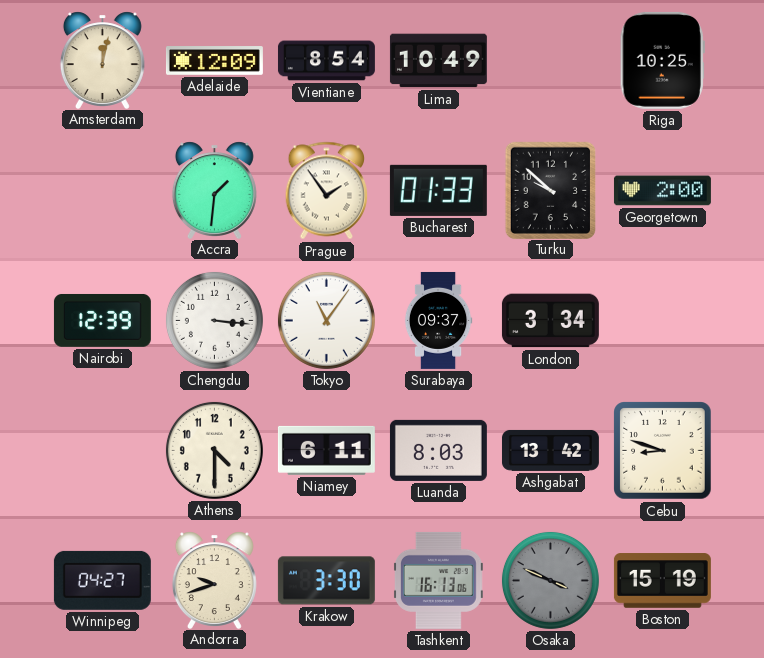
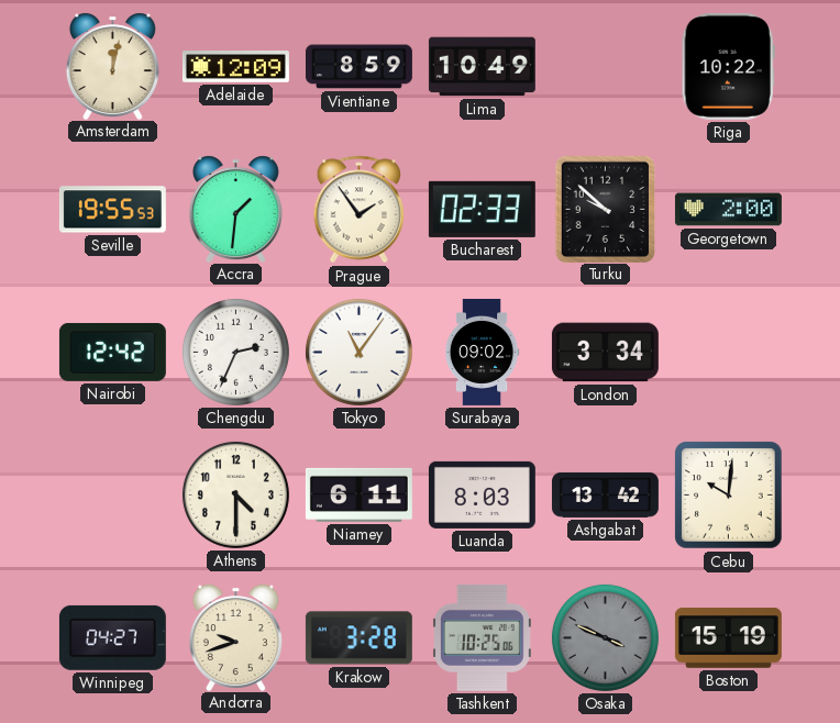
Vientiane: 8:54 -> 8:59
Riga: 10:25 -> 10:22
Seville: none -> 19:55
Bucharest: 01:33 -> 02:33
Nairobi: 12:39 -> 12:42
Chengdu: 3:16 -> 2:34
Surabaya: 09:37 -> 09:02
Cebu: 8:48 -> 10:01
Krakow: 3:30 -> 3:28
Tashkent: 16:13 -> 10:25
